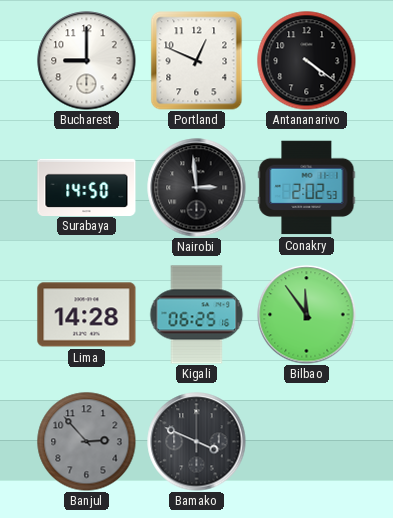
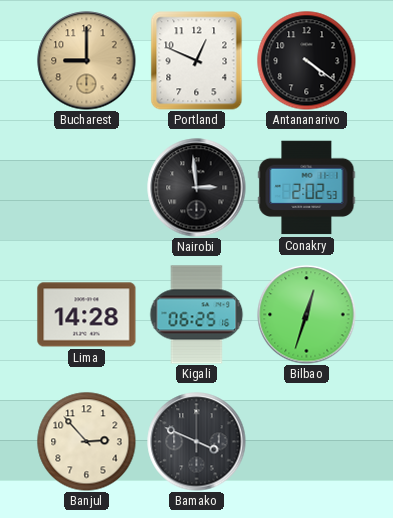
Bucharest dial: white -> champagne
Surabaya: 14:50 -> none
Bilbao: 11:54 -> 12:33
Banjul dial: grey -> cream
